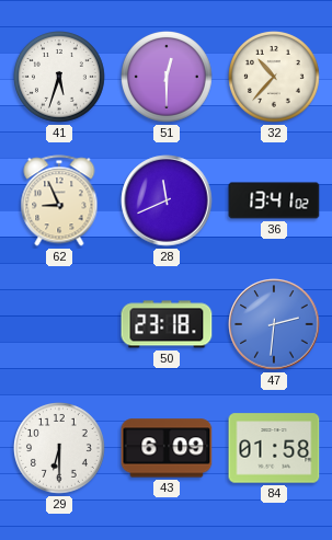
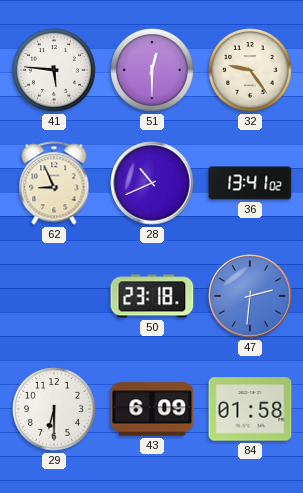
41: 5:33 -> 5:46
32: 10:37 -> 9:24
28: 11:41 -> 10:41
